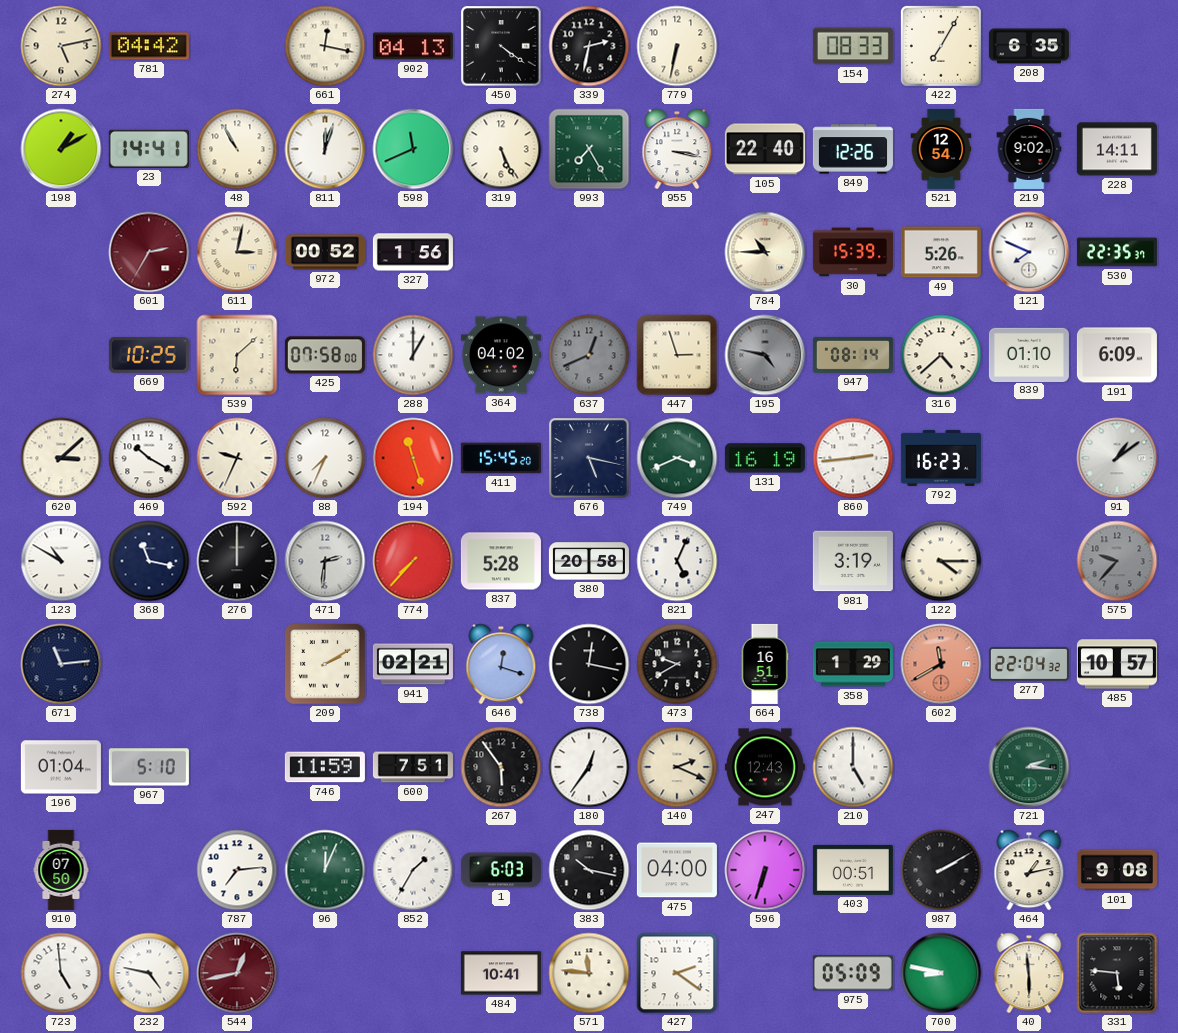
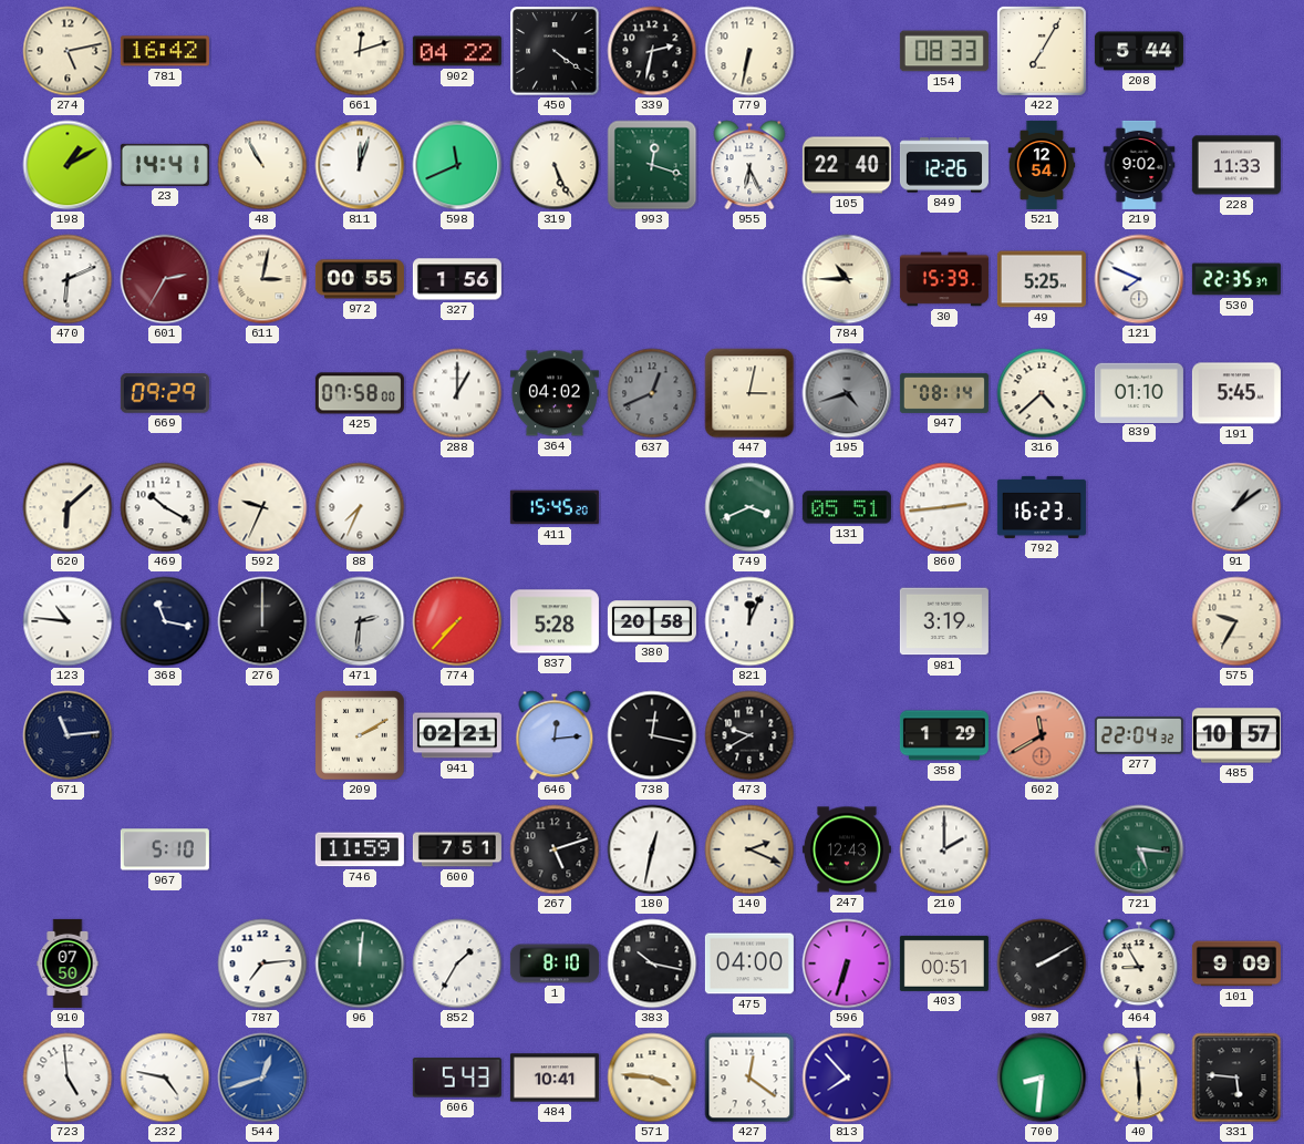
781: 04:42 -> 16:42
661: 12:17 -> 12:12
902: 04:13 -> 04:22
208: 6:35 -> 5:44
993: 7:25 -> 12:18
955: 3:17 -> 6:26
228: 14:11 -> 11:33
470: none -> 6:11
972: 00:52 -> 00:55
49: 5:26 -> 5:25
669: 10:25 -> 09:29
539: 6:08 -> none
447: 2:57 -> 3:02
195: 4:47 -> 4:42
191: 6:09 -> 5:45
620: 3:08 -> 6:08
194: 11:27 -> none
676: 5:17 -> none
131: 16:19 -> 05:51
123: 10:50 -> 10:46
821: 5:04 -> 12:04
122: 4:15 -> none
575: 9:37 -> 9:35
575 dial: grey -> cream
646: 12:18 -> 12:14
664: 16:51 -> none
196: 01:04 -> none
267: 5:54 -> 5:12
180: 12:36 -> 12:32
210: 5:00 -> 2:00
721: 2:16 -> 5:16
96: 12:04 -> 12:01
1: 6:03 -> 8:10
464: 1:13 -> 8:55
101: 9:08 -> 9:09
544: 12:43 -> 12:42
544 dial: burgundy -> blue
606: none -> 5:43
571: 11:46 -> 3:46
427: 2:21 -> 12:21
813: none -> 7:53
975: 05:09 -> none
700: 8:47 -> 8:31
